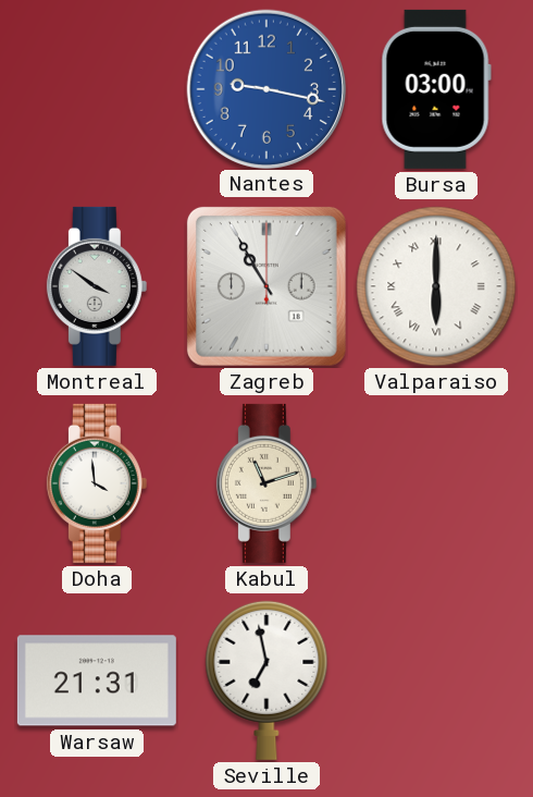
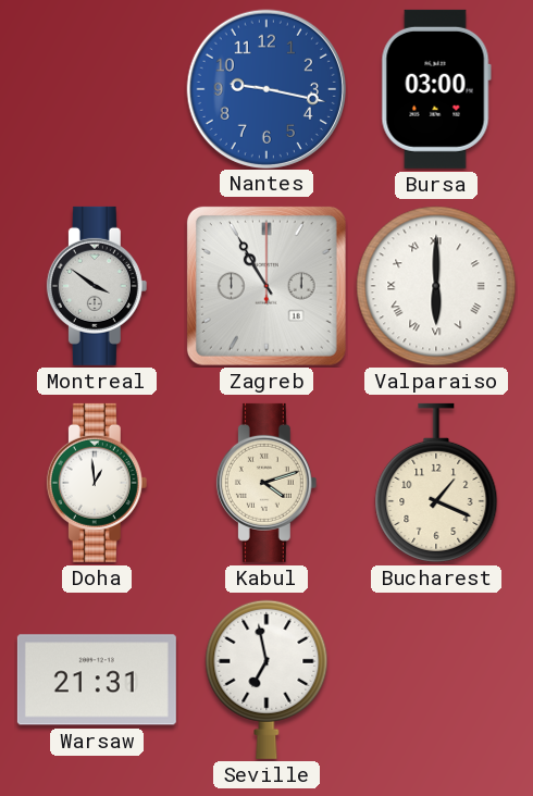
Doha: 3:59 -> 12:59
Kabul: 11:12 -> 4:12
Bucharest: none -> 1:19
